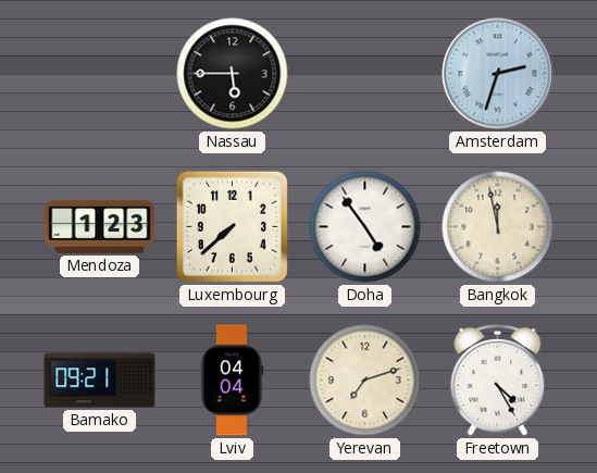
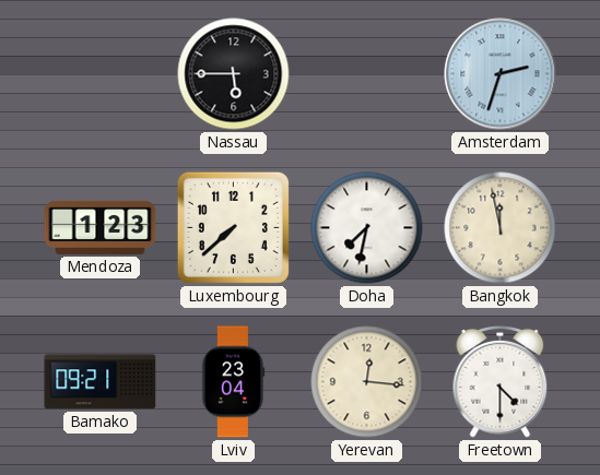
Doha: 4:54 -> 7:32
Lviv: 04:04 -> 23:04
Yerevan: 7:12 -> 12:16
Freetown: 4:25 -> 4:30
